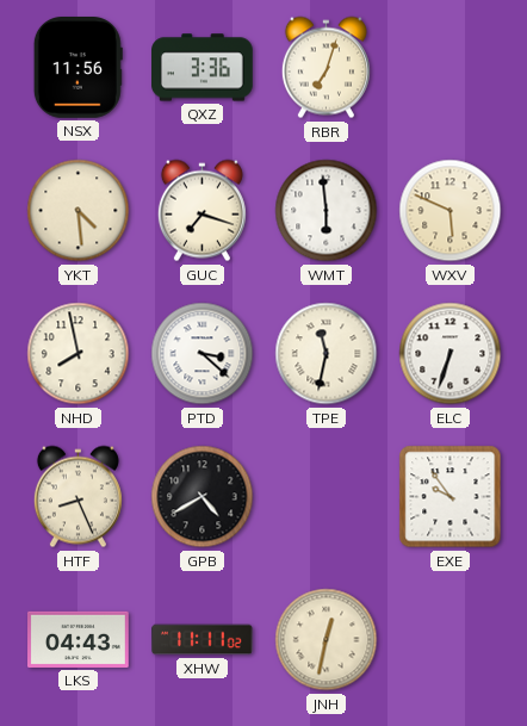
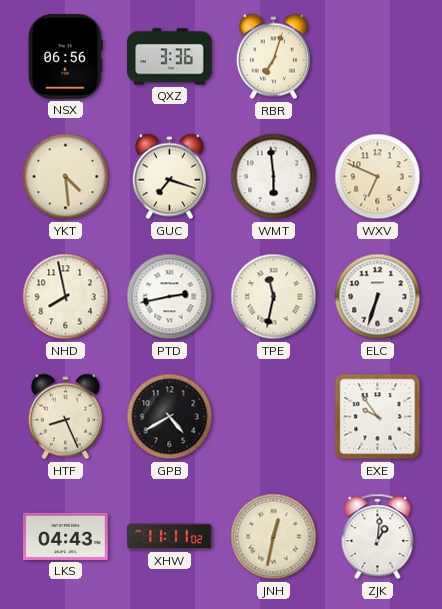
NSX: 11:56 -> 06:56
WXV: 5:49 -> 6:49
PTD: 3:22 -> 2:43
ZJK: none -> 1:01
